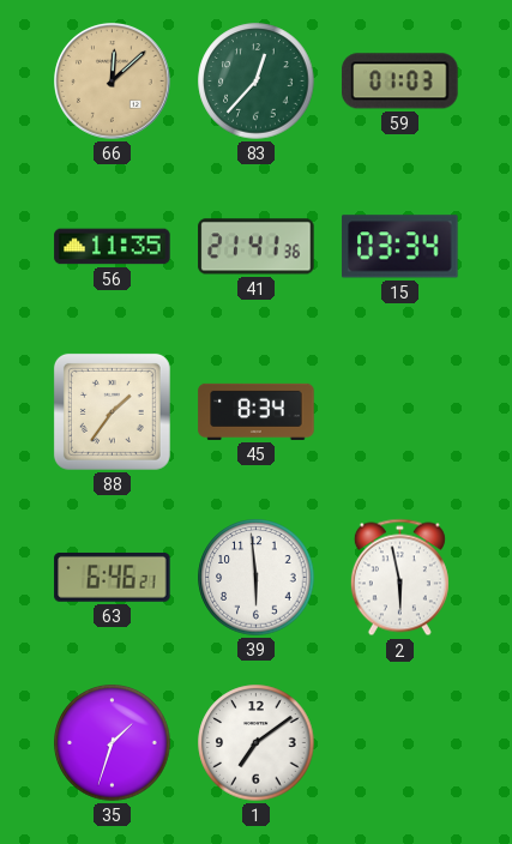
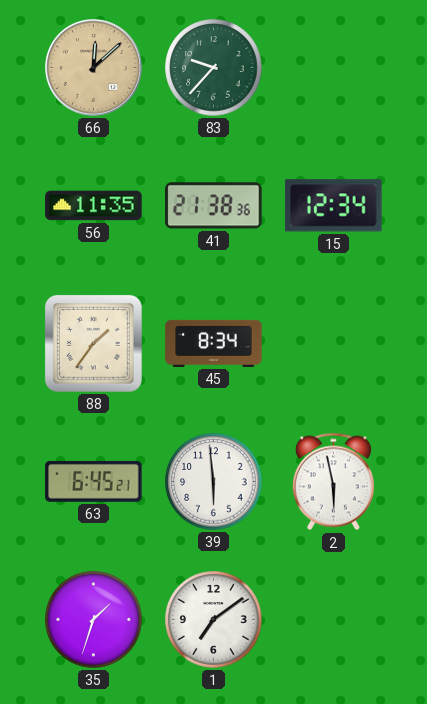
83: 12:37 -> 9:37
59: 01:03 -> none
41: 21:41 -> 21:38
15: 03:34 -> 12:34
63: 6:46 -> 6:45
